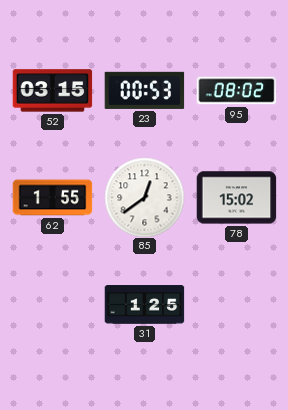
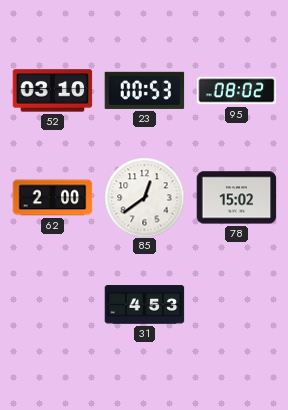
52: 03:15 -> 03:10
62: 1:55 -> 2:00
31: 1:25 -> 4:53
